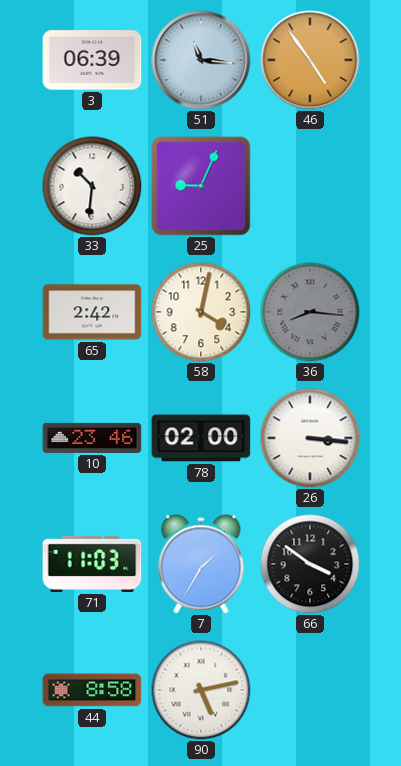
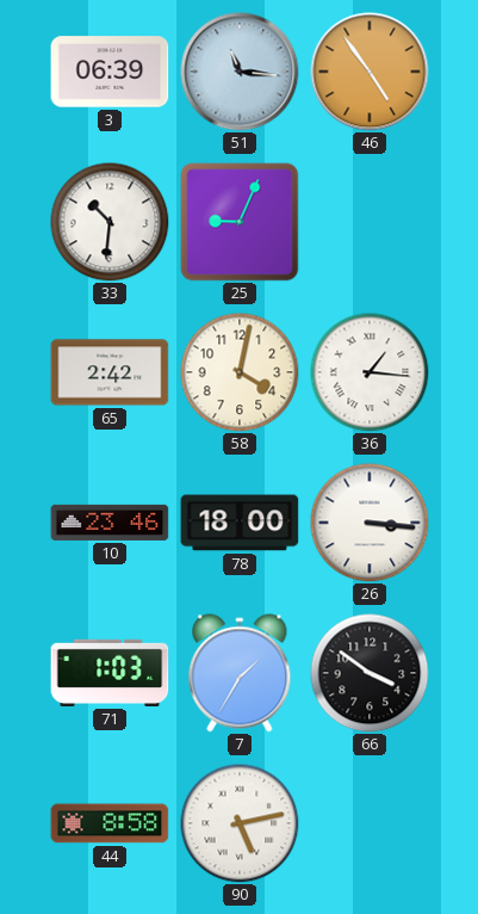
36: 8:16 -> 1:16
36 dial: grey -> white
78: 02:00 -> 18:00
71: 11:03 -> 1:03
